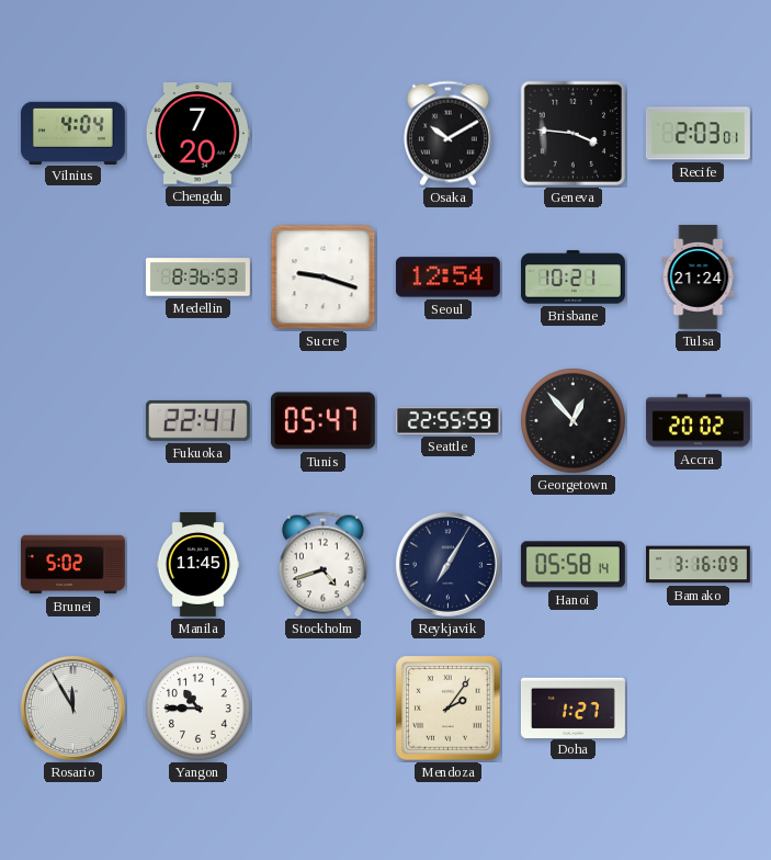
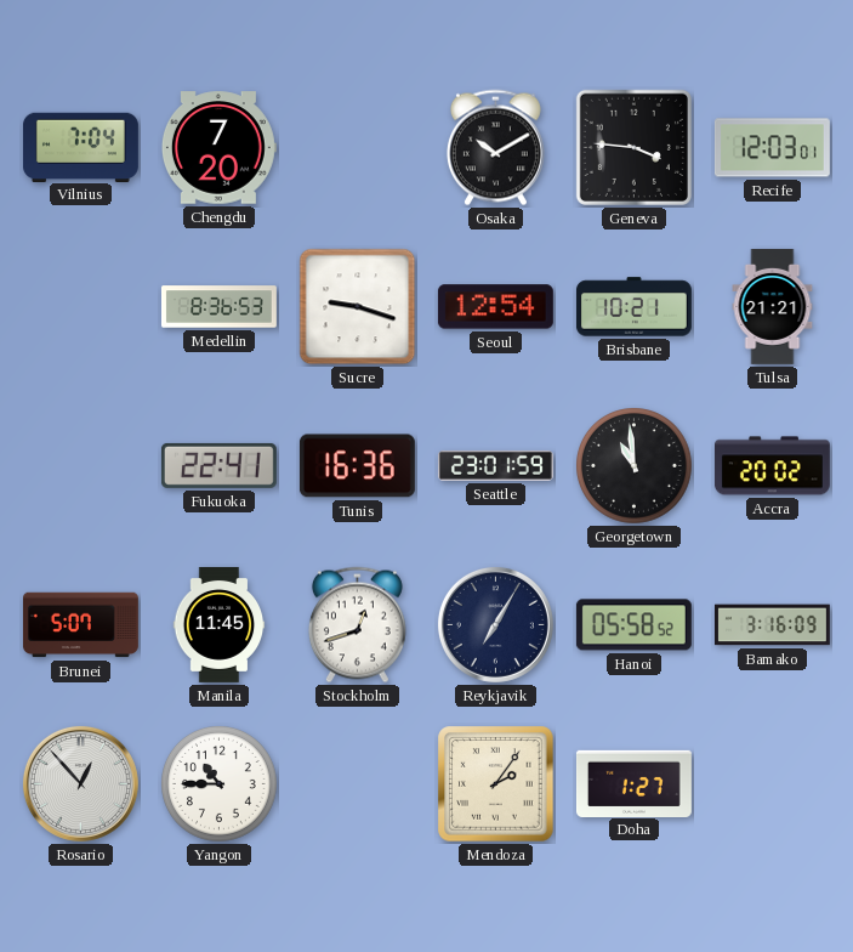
Vilnius: 4:04 -> 7:04
Recife: 2:03 -> 12:03
Tulsa: 21:24 -> 21:21
Tunis: 05:47 -> 16:36
Seattle: 22:55 -> 23:01
Georgetown: 12:53 -> 10:59
Brunei: 5:02 -> 5:07
Stockholm: 4:42 -> 12:42
Hanoi: 05:58:14 -> 05:58:52
Rosario: 11:55 -> 12:53
